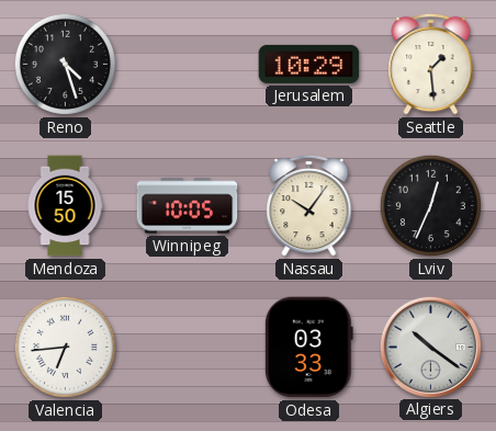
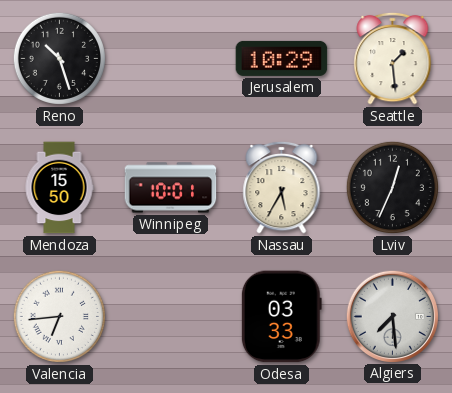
Reno: 4:27 -> 10:27
Winnipeg: 10:05 -> 10:01
Nassau: 10:06 -> 5:35
Algiers: 10:21 -> 7:29
